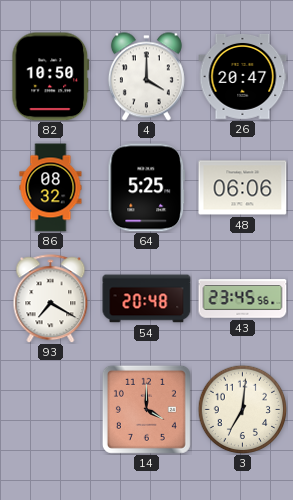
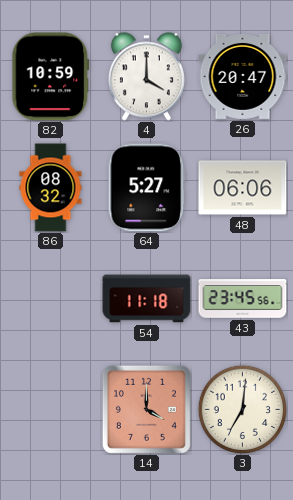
82: 10:50 -> 10:59
64: 5:25 -> 5:27
93: 7:20 -> none
54: 20:48 -> 11:18
